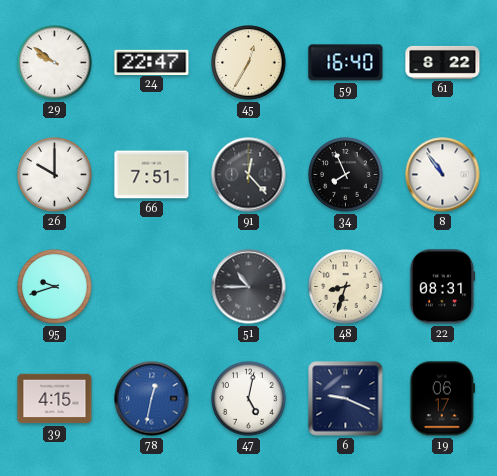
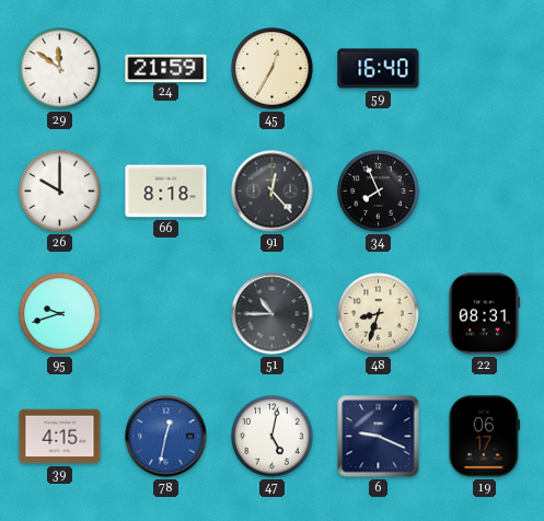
29: 9:51 -> 11:51
24: 22:47 -> 21:59
61: 8:22 -> none
66: 7:51 -> 8:18
8: 10:54 -> none
